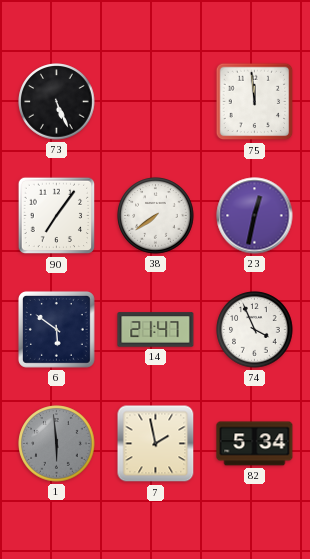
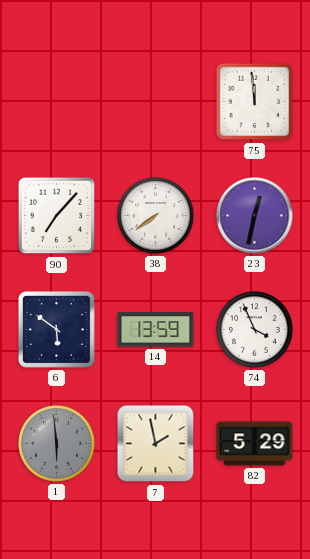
73: 5:26 -> none
90: 7:06 -> 7:07
14: 21:47 -> 13:59
82: 5:34 -> 5:29
